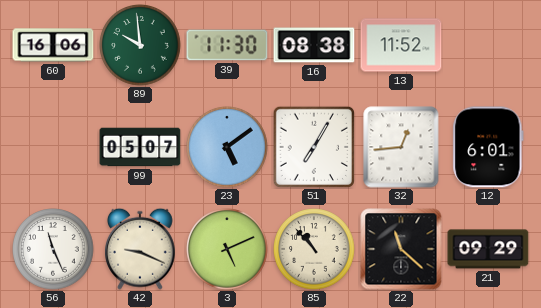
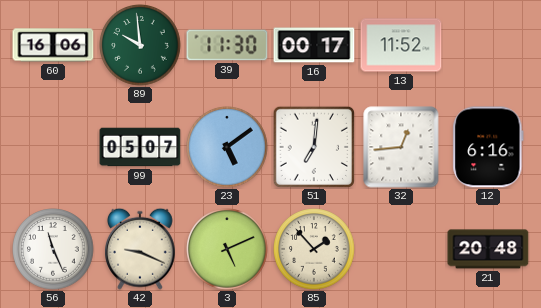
16: 08:38 -> 00:17
51: 7:05 -> 7:01
12: 6:01 -> 6:16
85: 10:53 -> 1:53
22: 11:22 -> none
21: 09:29 -> 20:48
